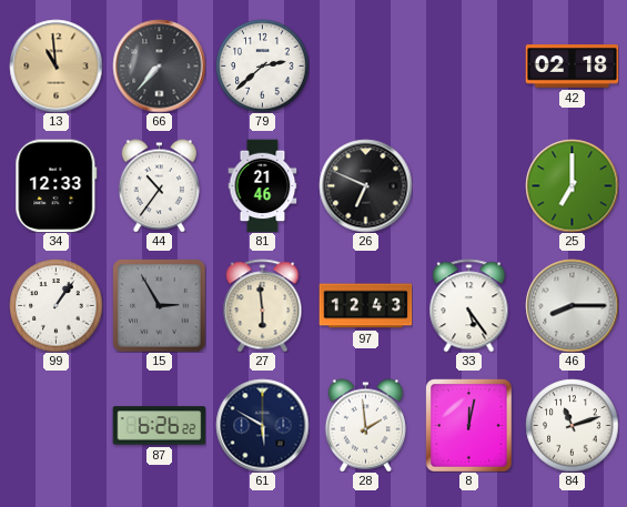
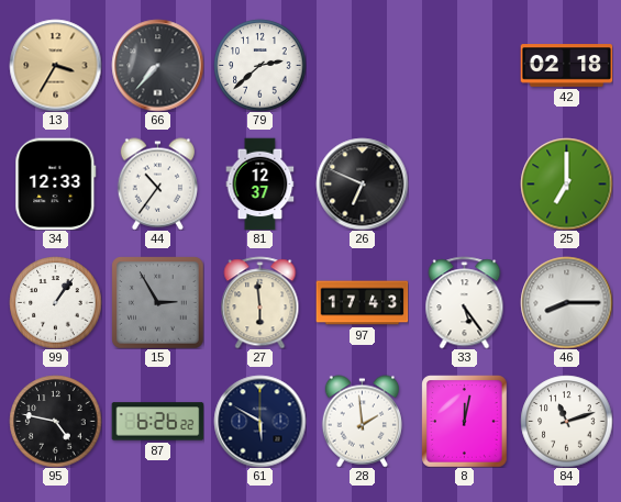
13: 10:59 -> 3:35
81: 21:46 -> 12:37
97: 12:43 -> 17:43
95: none -> 4:47
